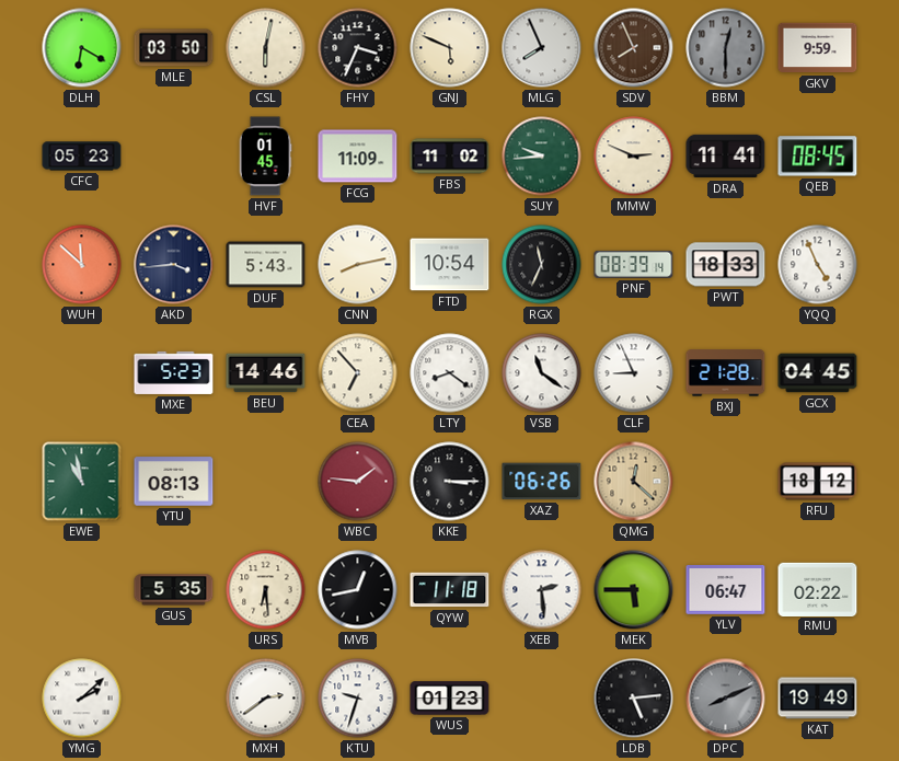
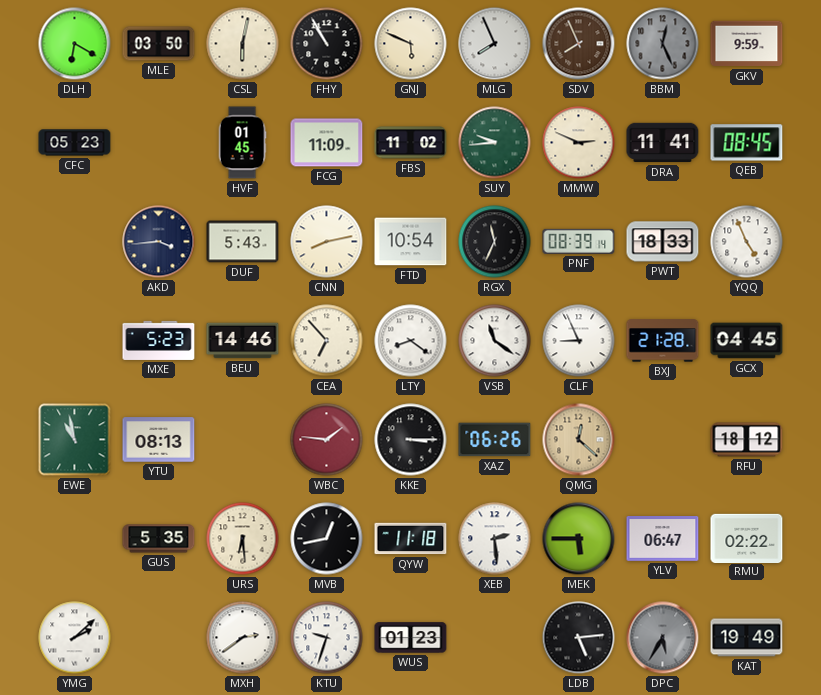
FHY: 3:34 -> 10:55
BBM: 12:30 -> 12:26
WUH: 11:52 -> none
DPC: 8:11 -> 5:35
